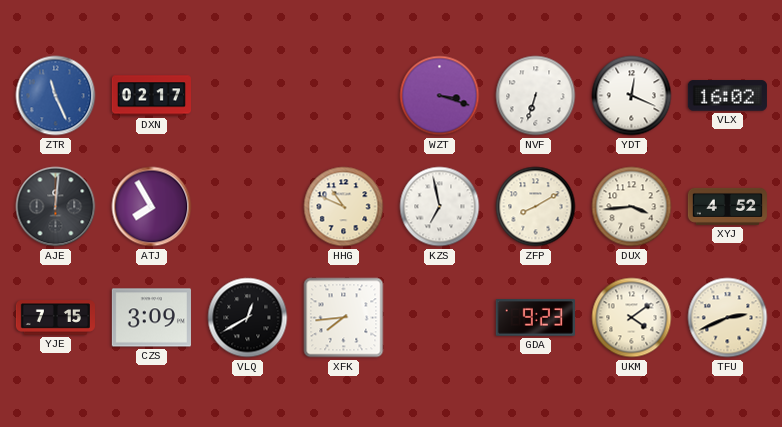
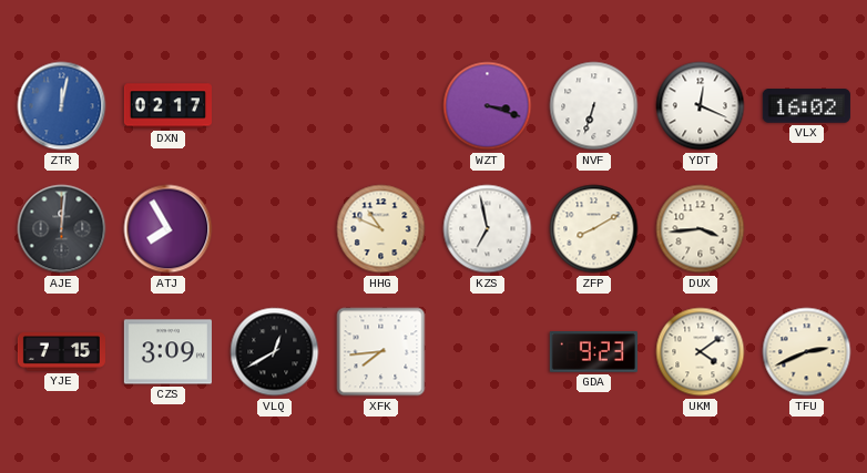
ZTR: 11:26 -> 12:02
XYJ: 4:52 -> none
